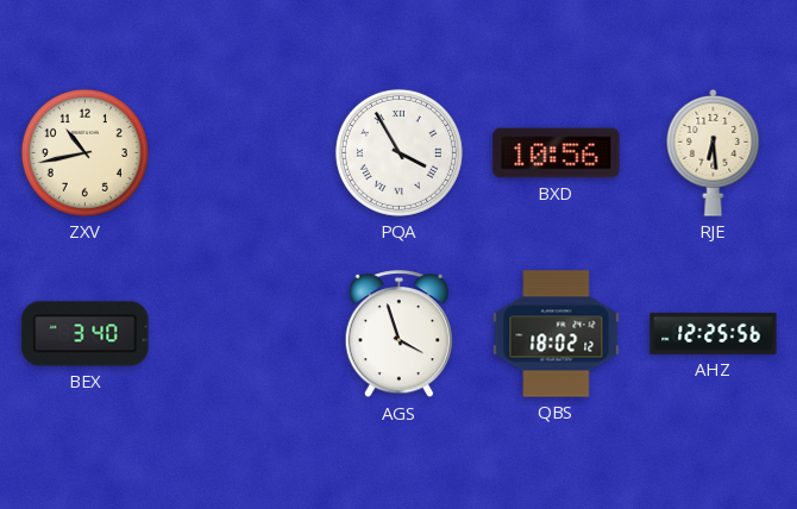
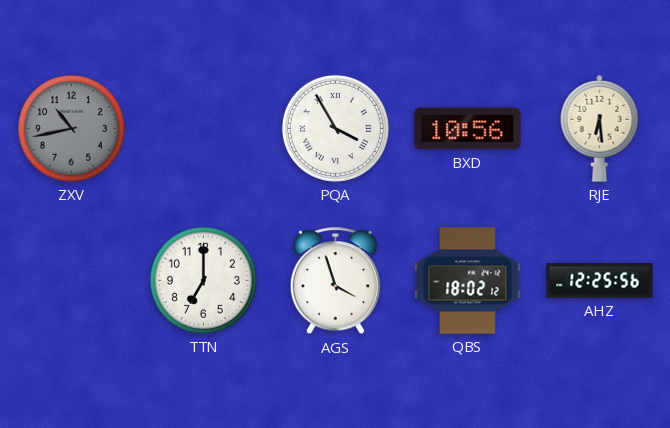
ZXV dial: cream -> grey
BEX: 3:40 -> none
TTN: none -> 7:00
